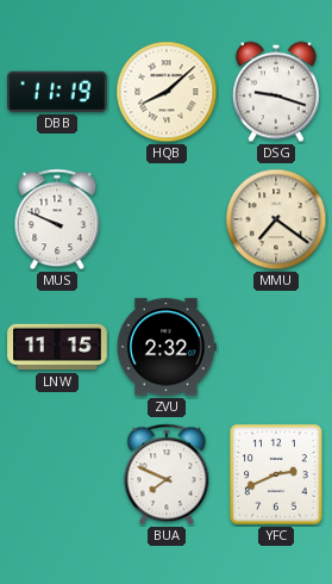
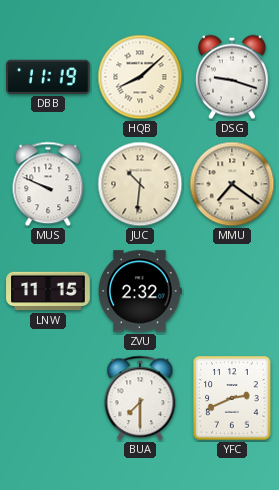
JUC: none -> 10:31
BUA: 7:49 -> 7:30
